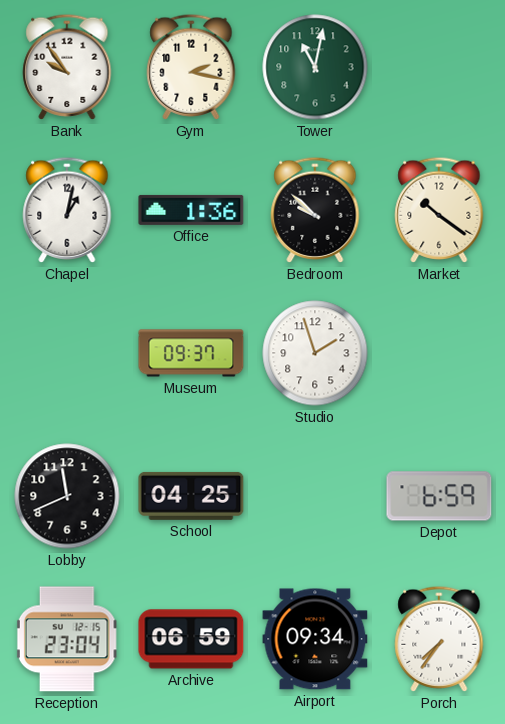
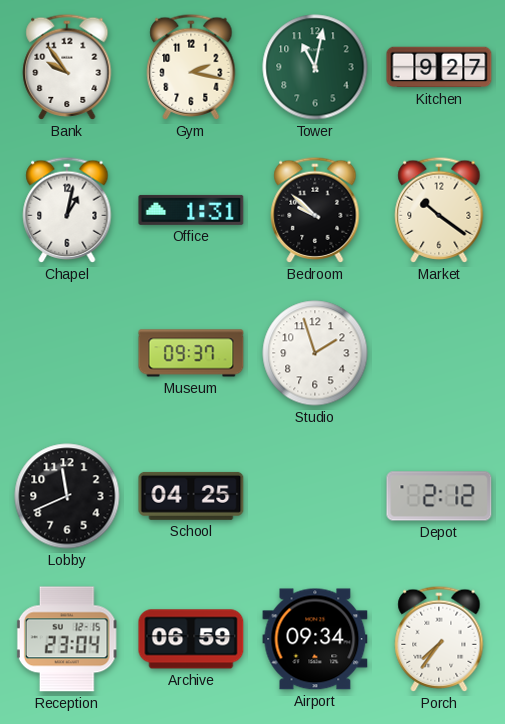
Kitchen: none -> 9:27
Office: 1:36 -> 1:31
Depot: 6:59 -> 2:12
